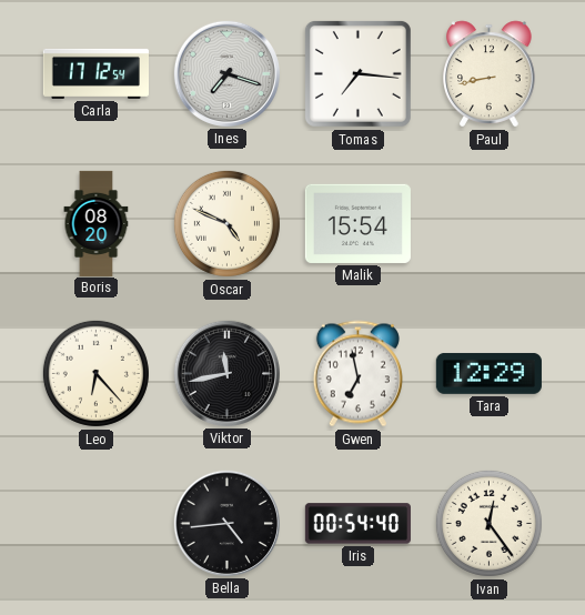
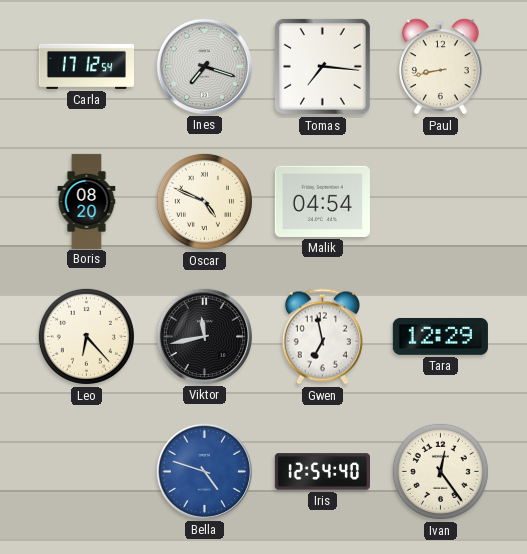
Malik: 15:54 -> 04:54
Bella: 4:44 -> 4:48
Bella dial: black -> blue
Iris: 00:54 -> 12:54
